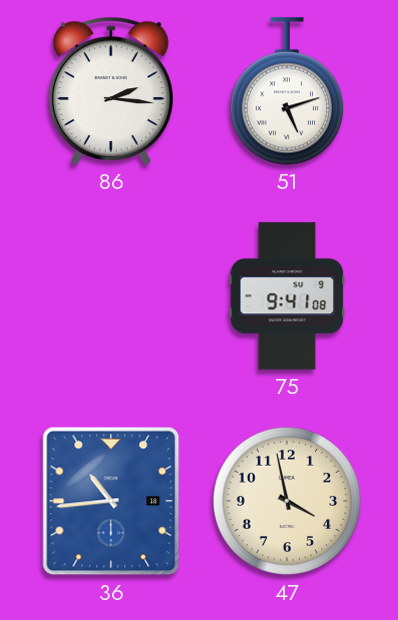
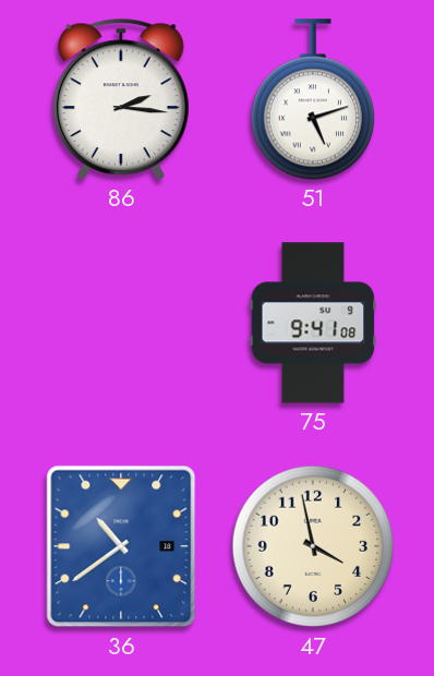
36: 10:44 -> 10:39
